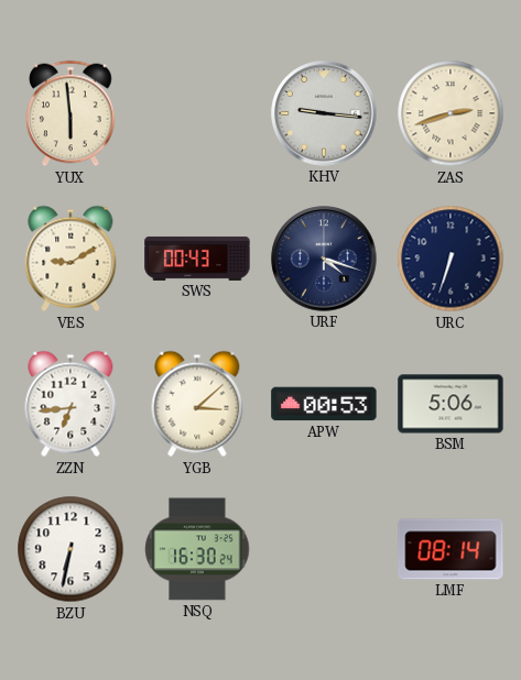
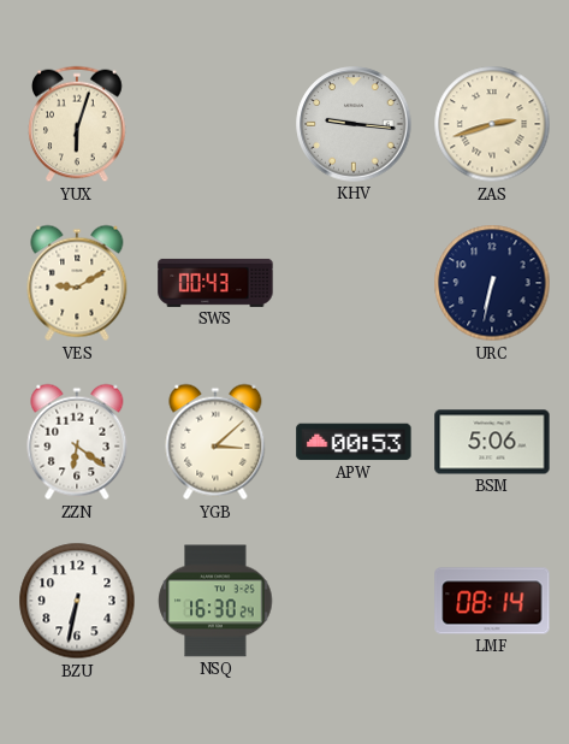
YUX: 5:59 -> 6:03
URF: 4:18 -> none
URC: 6:33 -> 6:32
ZZN: 6:44 -> 6:21
